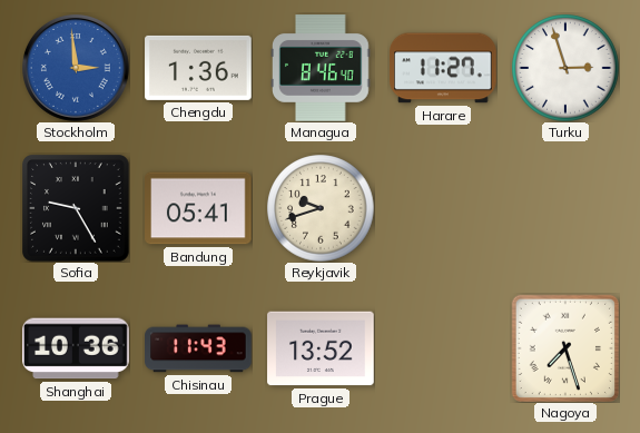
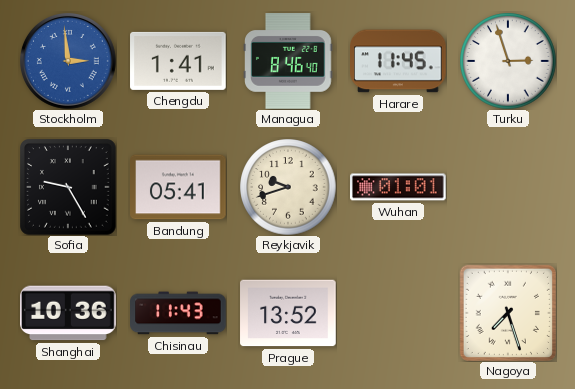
Chengdu: 1:36 -> 1:41
Harare: 11:27 -> 11:45
Wuhan: none -> 01:01
